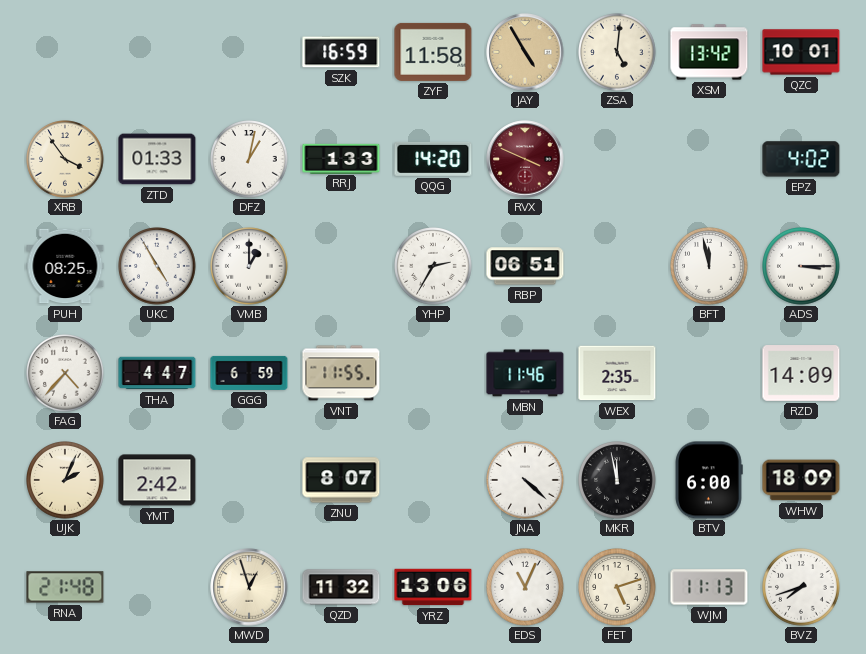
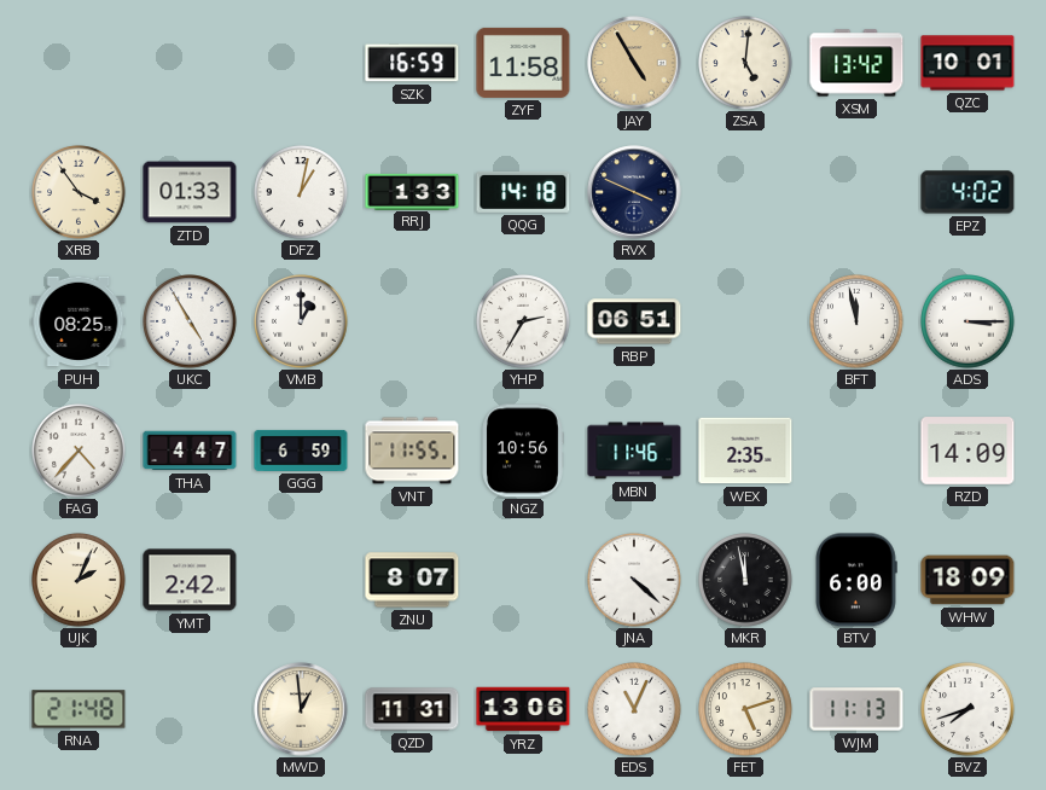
QQG: 14:20 -> 14:18
RVX dial: burgundy -> navy
NGZ: none -> 10:56
MWD: 12:57 -> 12:59
QZD: 11:32 -> 11:31
